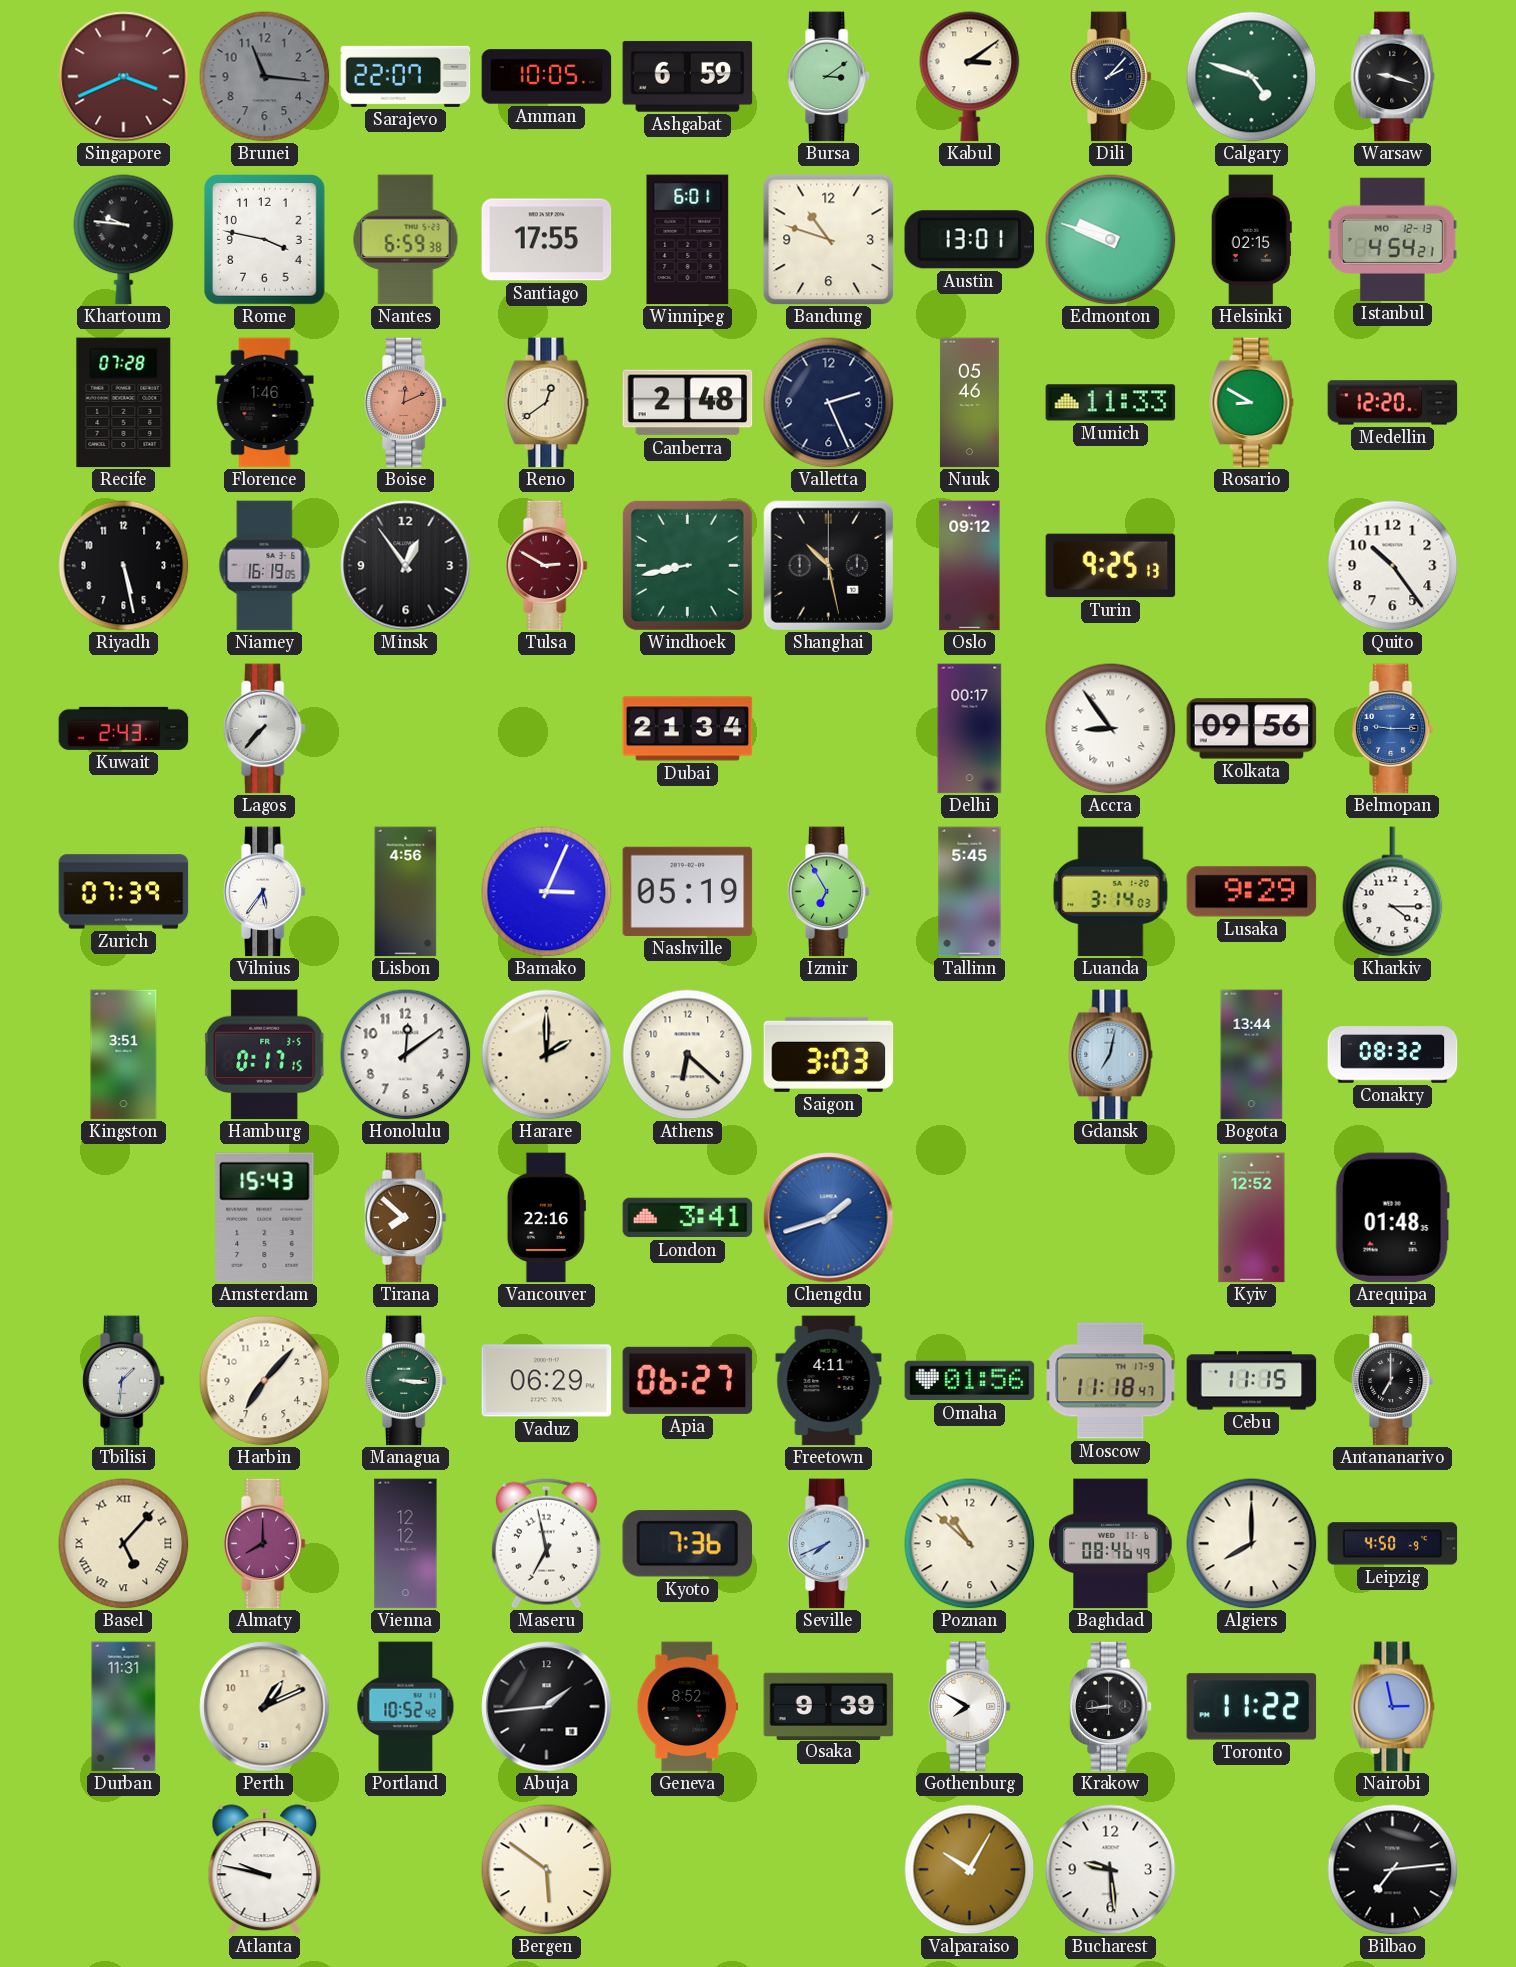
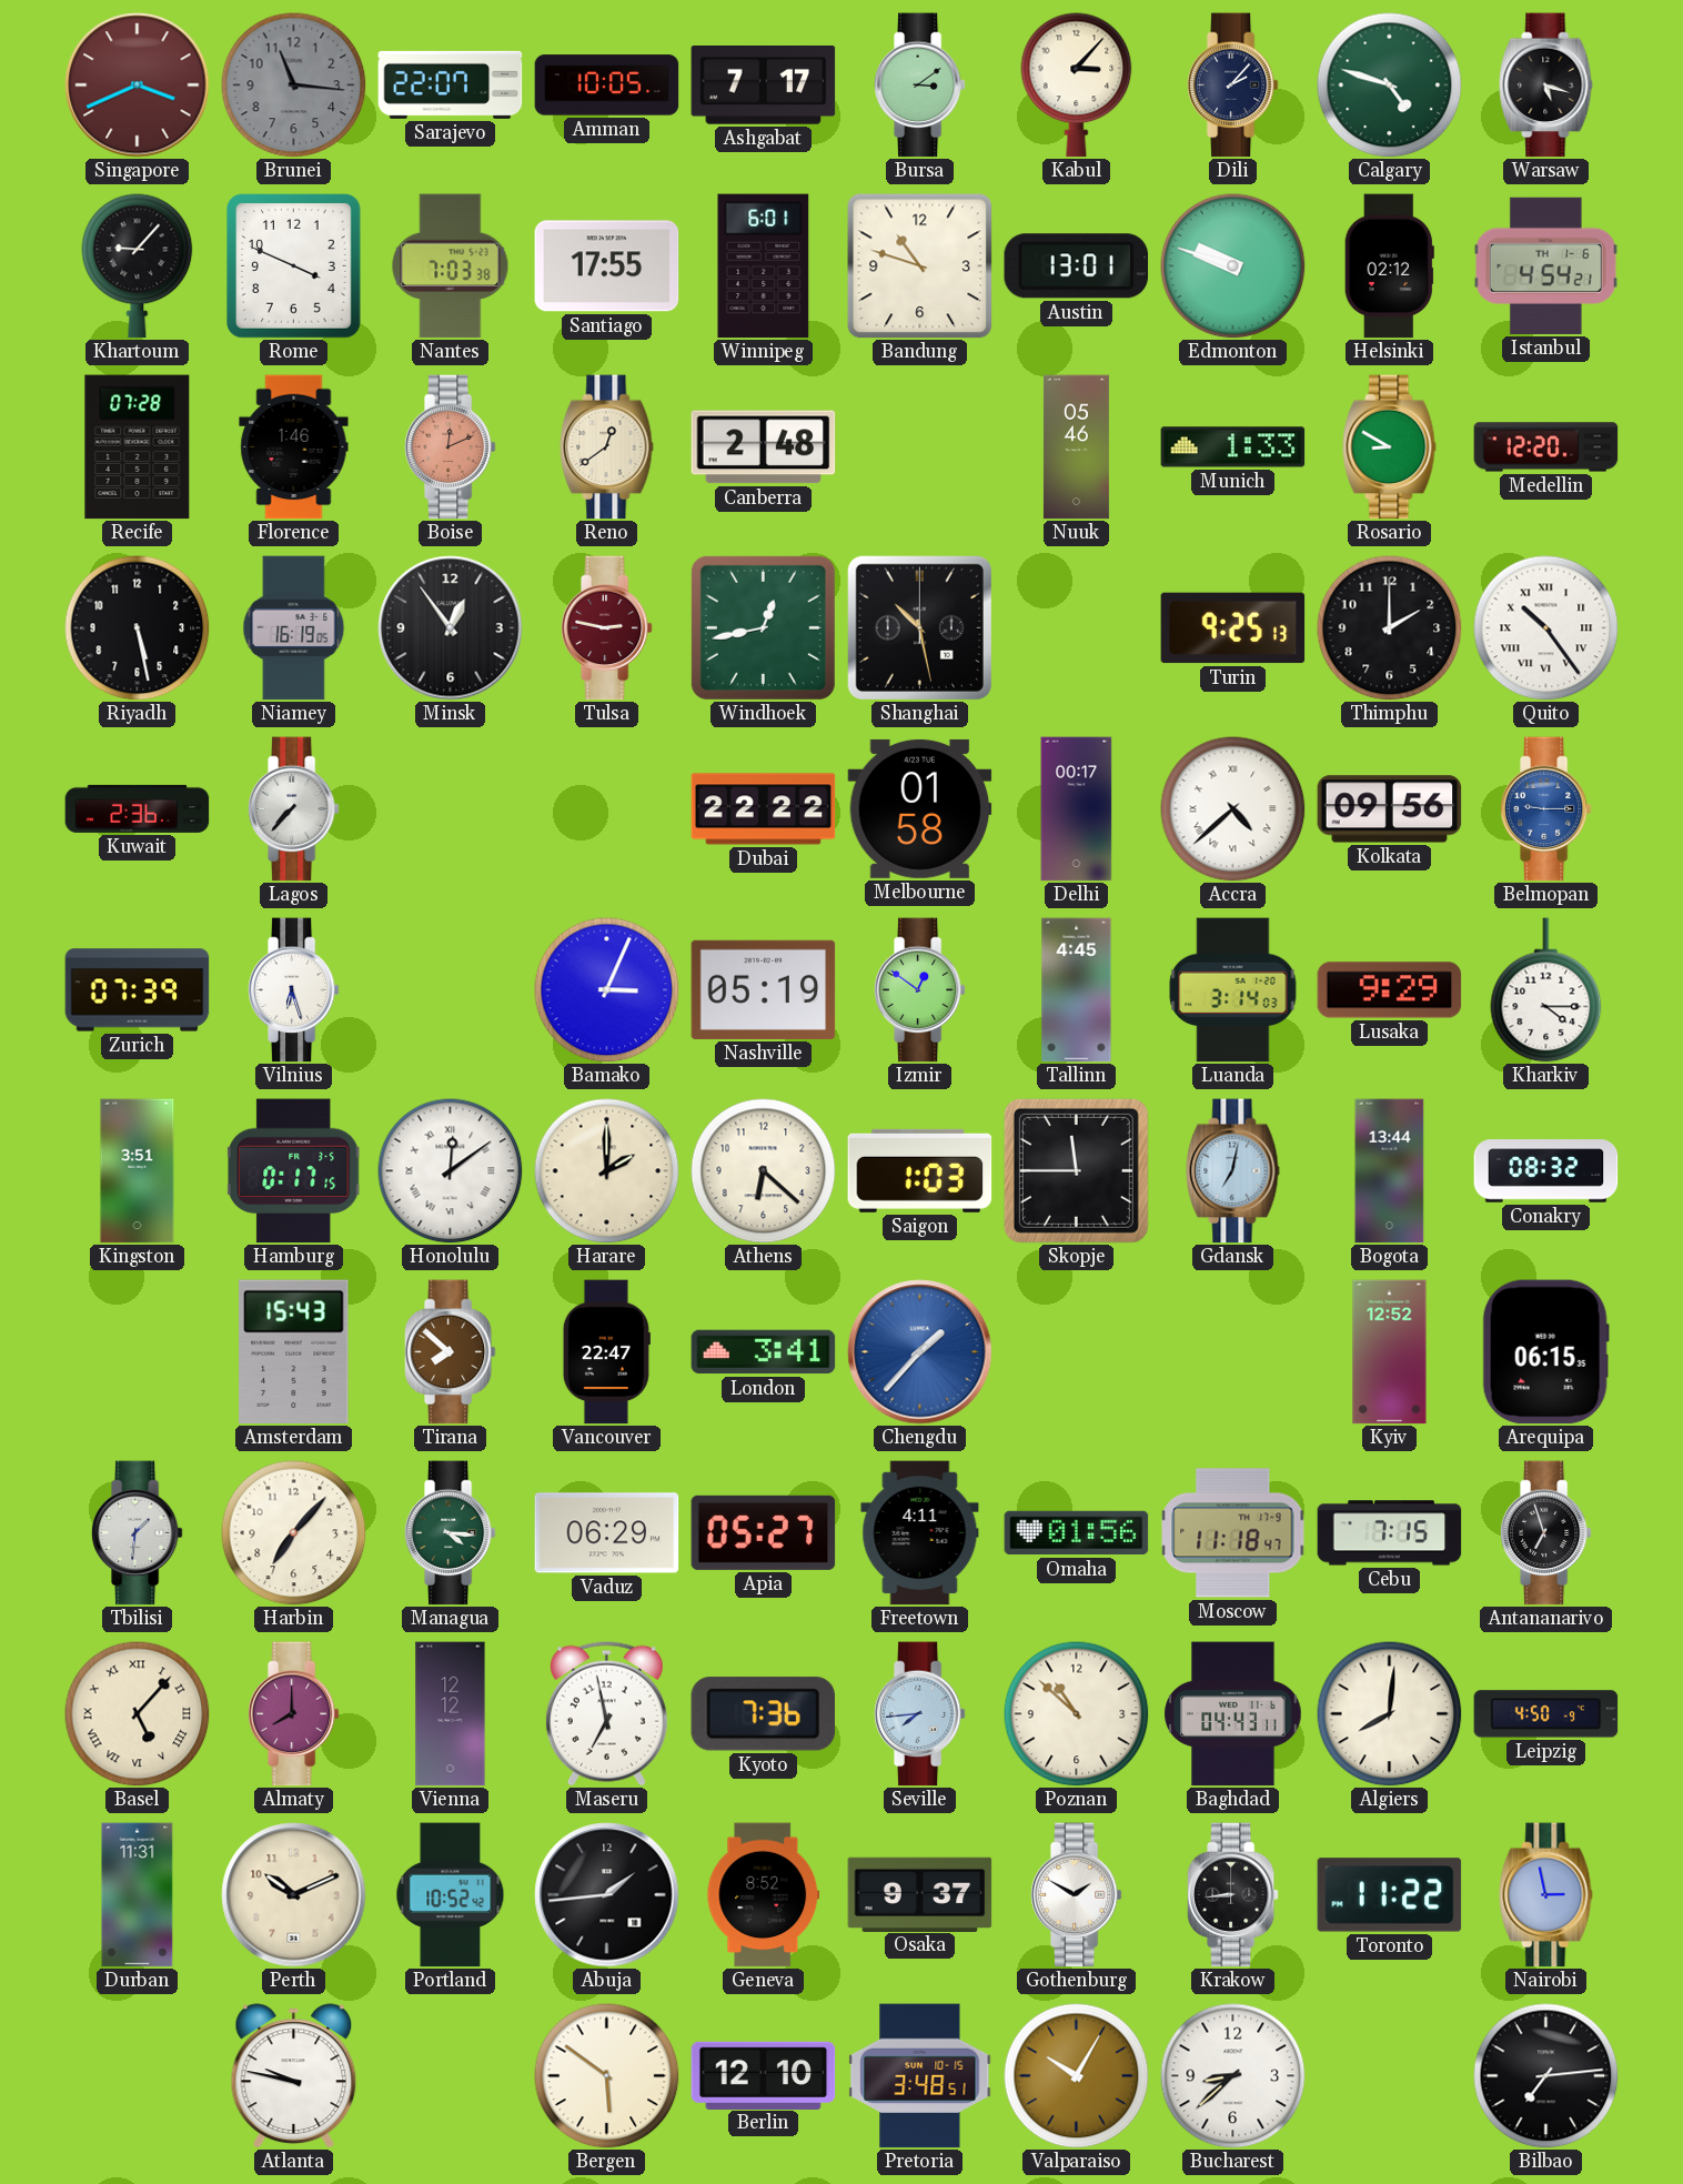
Ashgabat: 6:59 -> 7:17
Kabul: 3:09 -> 3:07
Warsaw: 9:18 -> 5:18
Khartoum: 9:46 -> 9:07
Rome: 3:47 -> 3:49
Nantes: 6:59 -> 7:03
Helsinki: 02:15 -> 02:12
Istanbul date: MO 12-13 -> TH 1-6
Valletta: 2:26 -> none
Munich: 11:33 -> 1:33
Tulsa: 2:50 -> 2:47
Windhoek: 8:43 -> 12:43
Oslo: 09:12 -> none
Thimphu: none -> 2:00
Quito numerals: Arabic -> Roman
Kuwait: 2:43 -> 2:36
Dubai: 21:34 -> 22:22
Melbourne: none -> 01:58
Accra: 8:54 -> 4:38
Vilnius: 5:36 -> 6:27
Lisbon: 4:56 -> none
Izmir: 6:55 -> 12:51
Tallinn: 5:45 -> 4:45
Honolulu numerals: Arabic -> Roman
Saigon: 3:03 -> 1:03
Skopje: none -> 11:45
Vancouver: 22:16 -> 22:47
Chengdu: 1:42 -> 1:37
Arequipa: 01:48 -> 06:15
Managua: 3:16 -> 4:16
Apia: 06:27 -> 05:27
Cebu: 11:15 -> 7:15
Antananarivo: 7:00 -> 6:57
Seville: 7:41 -> 7:44
Baghdad: 08:46 -> 04:43
Algiers: 8:00 -> 8:01
Perth: 1:11 -> 10:11
Osaka: 9:39 -> 9:37
Gothenburg: 7:50 -> 1:50
Berlin: none -> 12:10
Pretoria: none -> 3:48
Bucharest: 9:29 -> 8:38
